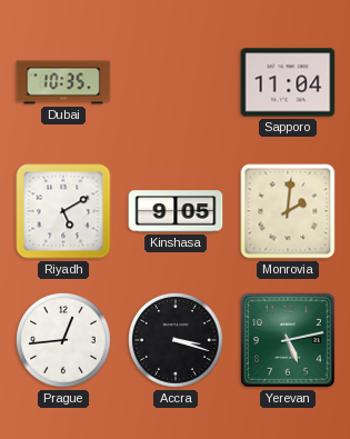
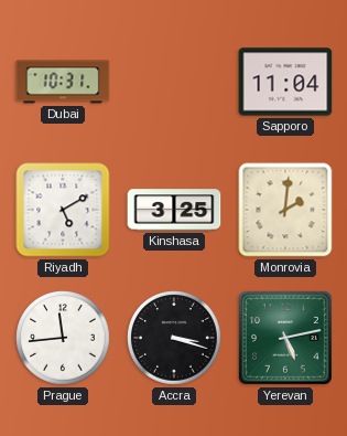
Dubai: 10:35 -> 10:31
Kinshasa: 9:05 -> 3:25
Prague: 12:44 -> 11:44
